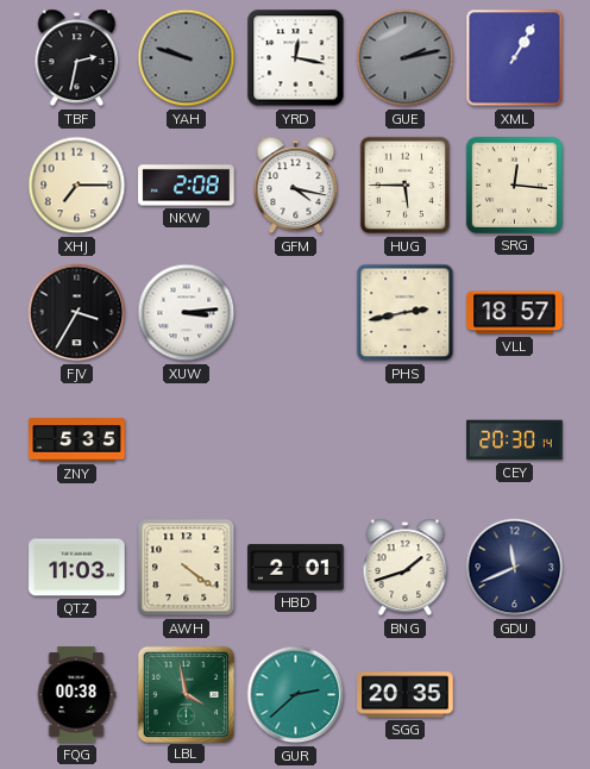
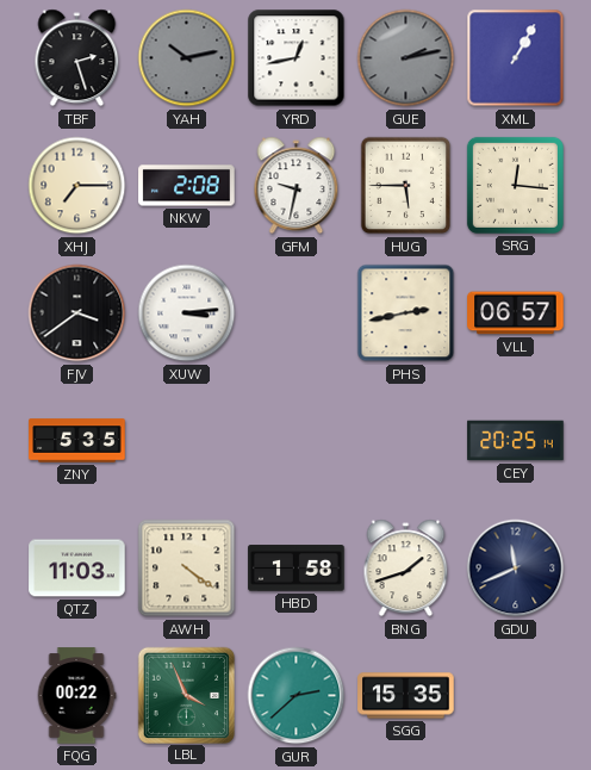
TBF: 2:32 -> 2:27
YAH: 9:48 -> 10:13
YRD: 12:17 -> 12:43
GFM: 4:17 -> 9:32
FJV: 3:35 -> 3:39
VLL: 18:57 -> 06:57
CEY: 20:30 -> 20:25
HBD: 2:01 -> 1:58
FQG: 00:38 -> 00:22
LBL: 3:58 -> 3:56
SGG: 20:35 -> 15:35
